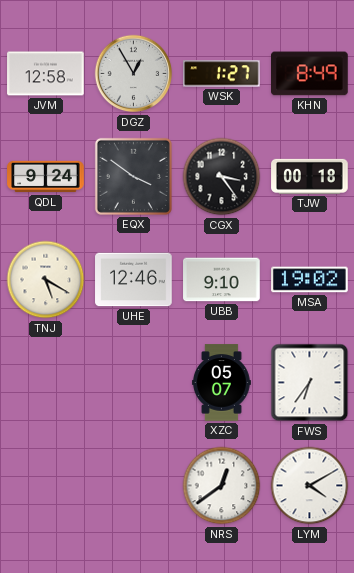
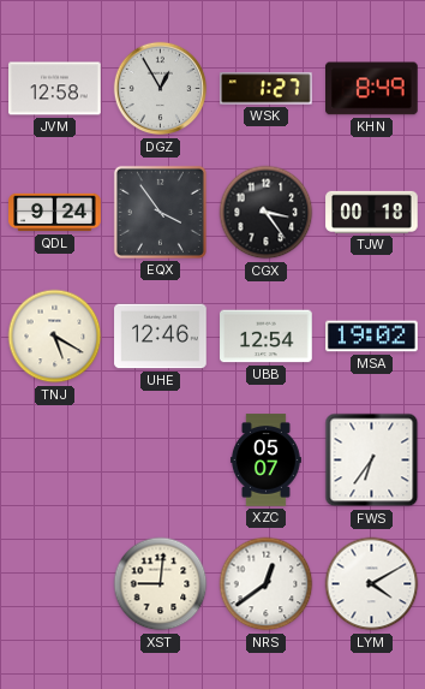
EQX: 3:51 -> 3:54
UBB: 9:10 -> 12:54
XST: none -> 9:01
